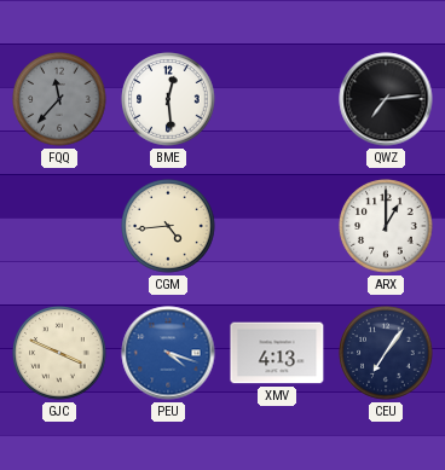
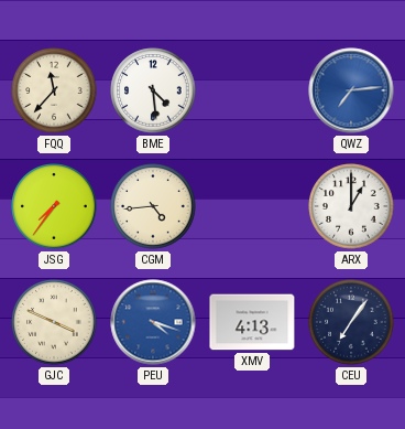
FQQ dial: grey -> cream
BME: 12:29 -> 4:29
QWZ dial: black -> blue
JSG: none -> 7:36
